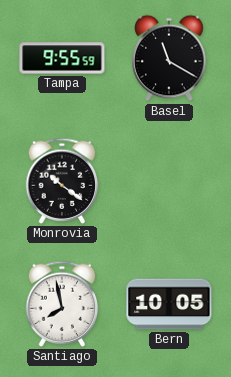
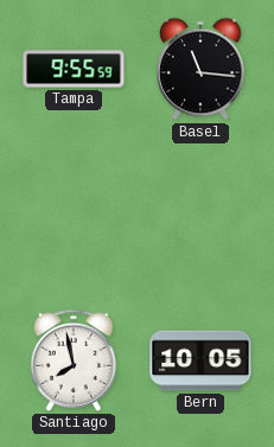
Basel: 11:20 -> 11:16
Monrovia: 10:21 -> none
